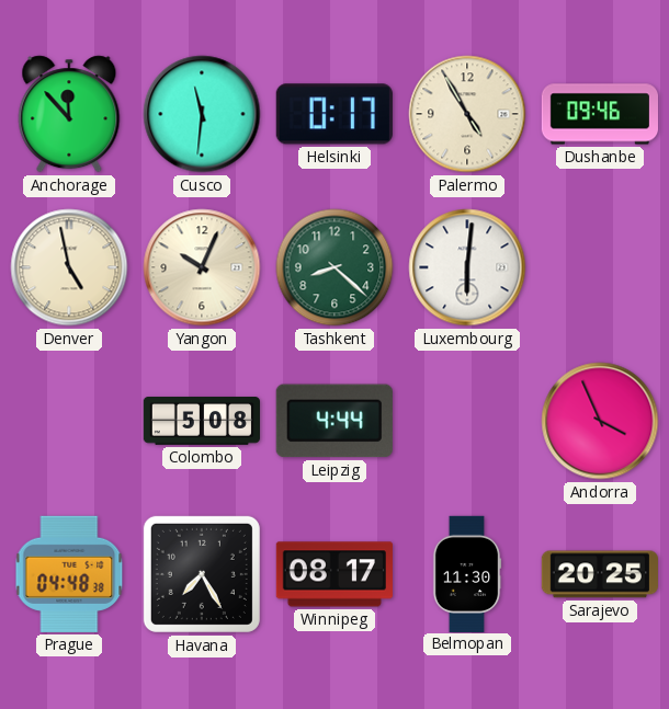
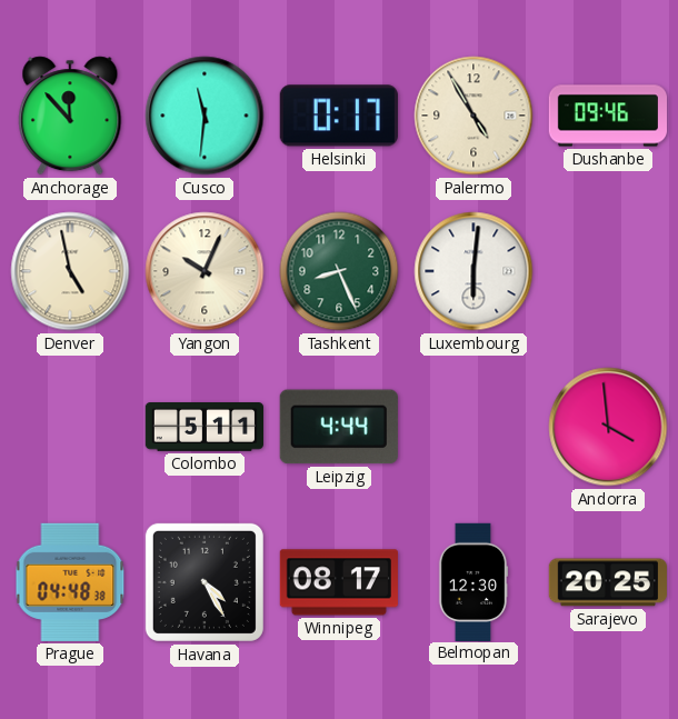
Tashkent: 8:22 -> 8:26
Colombo: 5:08 -> 5:11
Andorra: 3:56 -> 3:59
Havana: 7:25 -> 4:25
Belmopan: 11:30 -> 12:30
